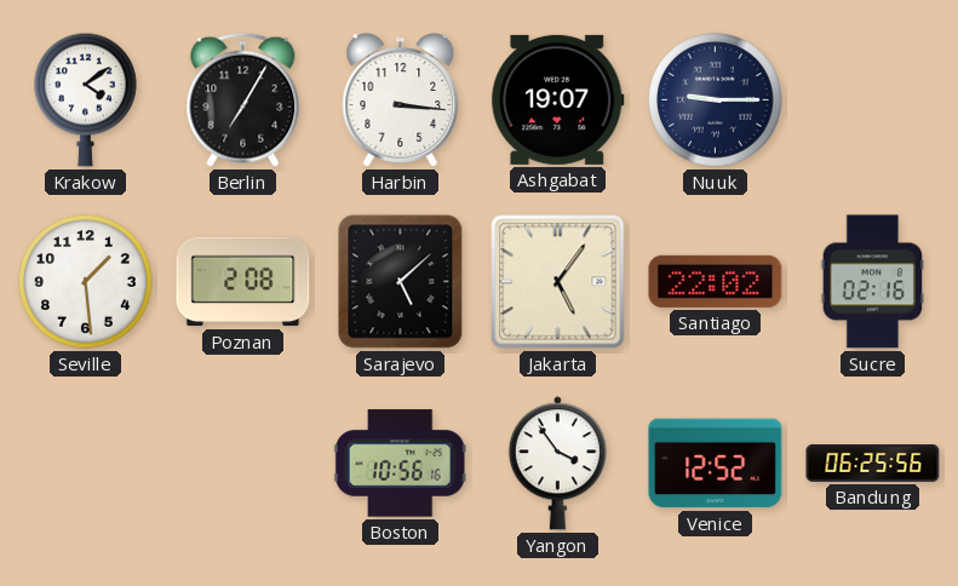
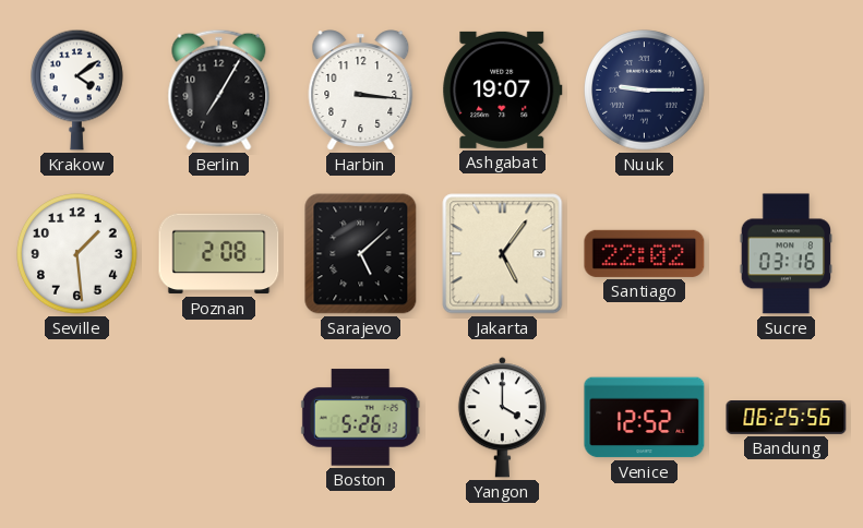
Sucre: 02:16 -> 03:16
Boston: 10:56 -> 5:26
Yangon: 3:54 -> 4:00
